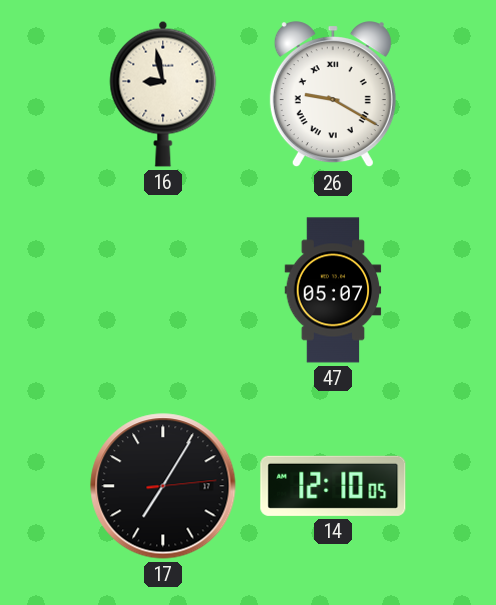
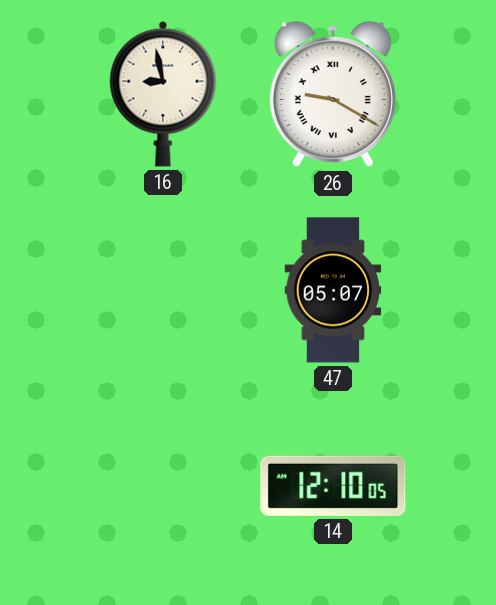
17: 7:05 -> none
